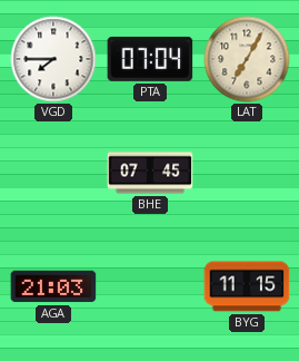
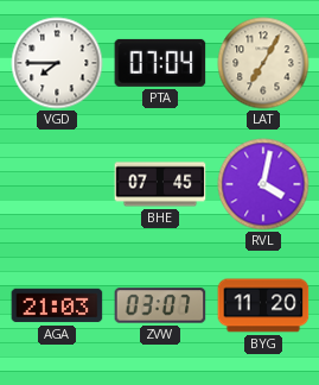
RVL: none -> 4:02
ZVW: none -> 03:07
BYG: 11:15 -> 11:20
